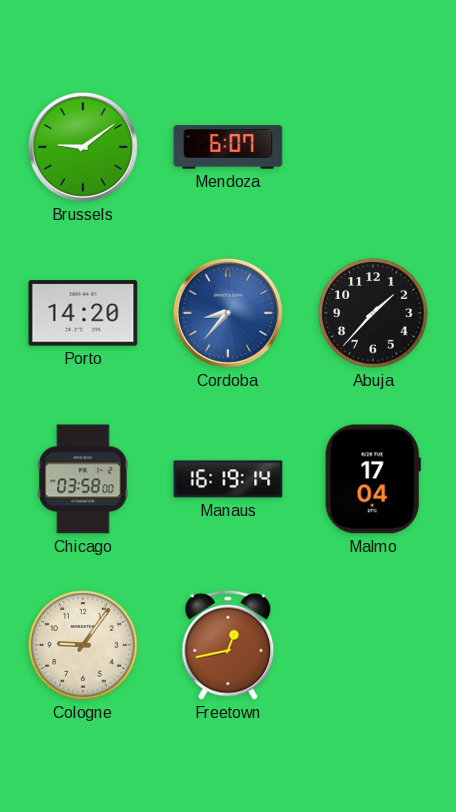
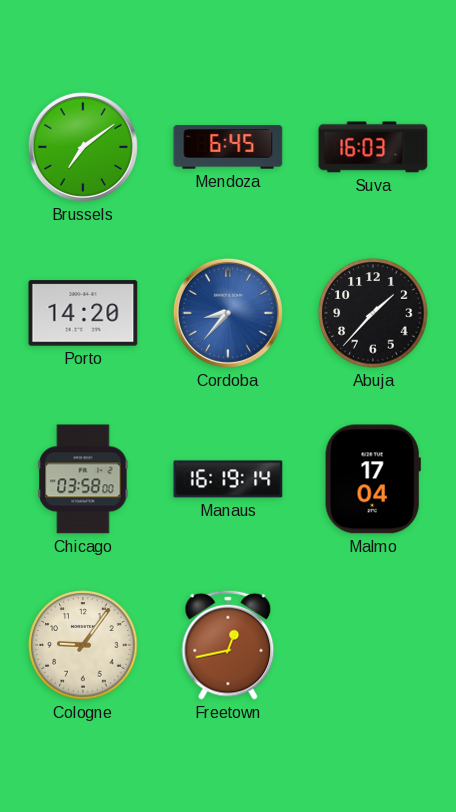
Brussels: 9:09 -> 7:09
Mendoza: 6:07 -> 6:45
Suva: none -> 16:03
